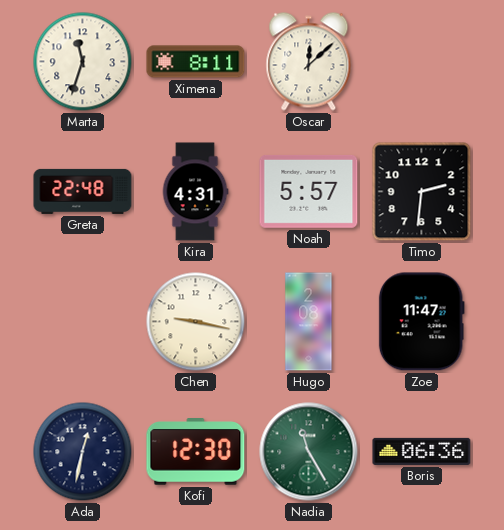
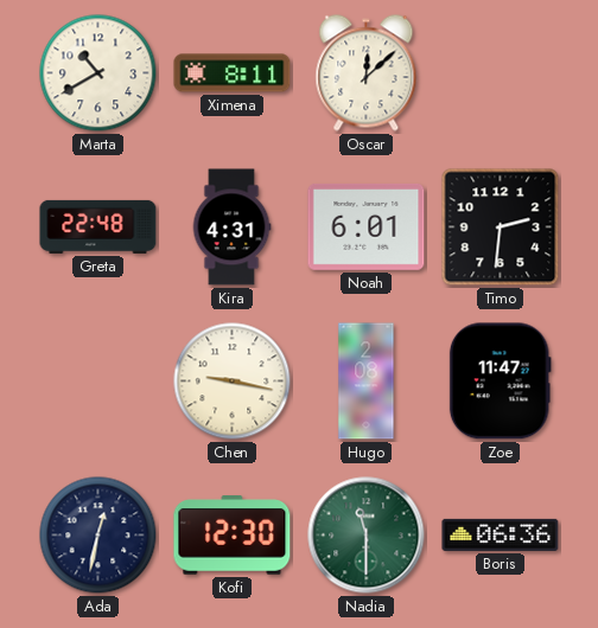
Marta: 11:33 -> 10:40
Noah: 5:57 -> 6:01
Nadia: 11:25 -> 11:30
